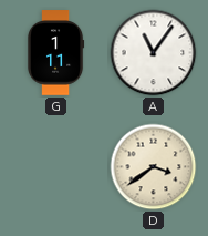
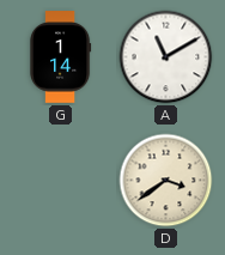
G: 1:11 -> 1:14
A: 11:06 -> 11:10
